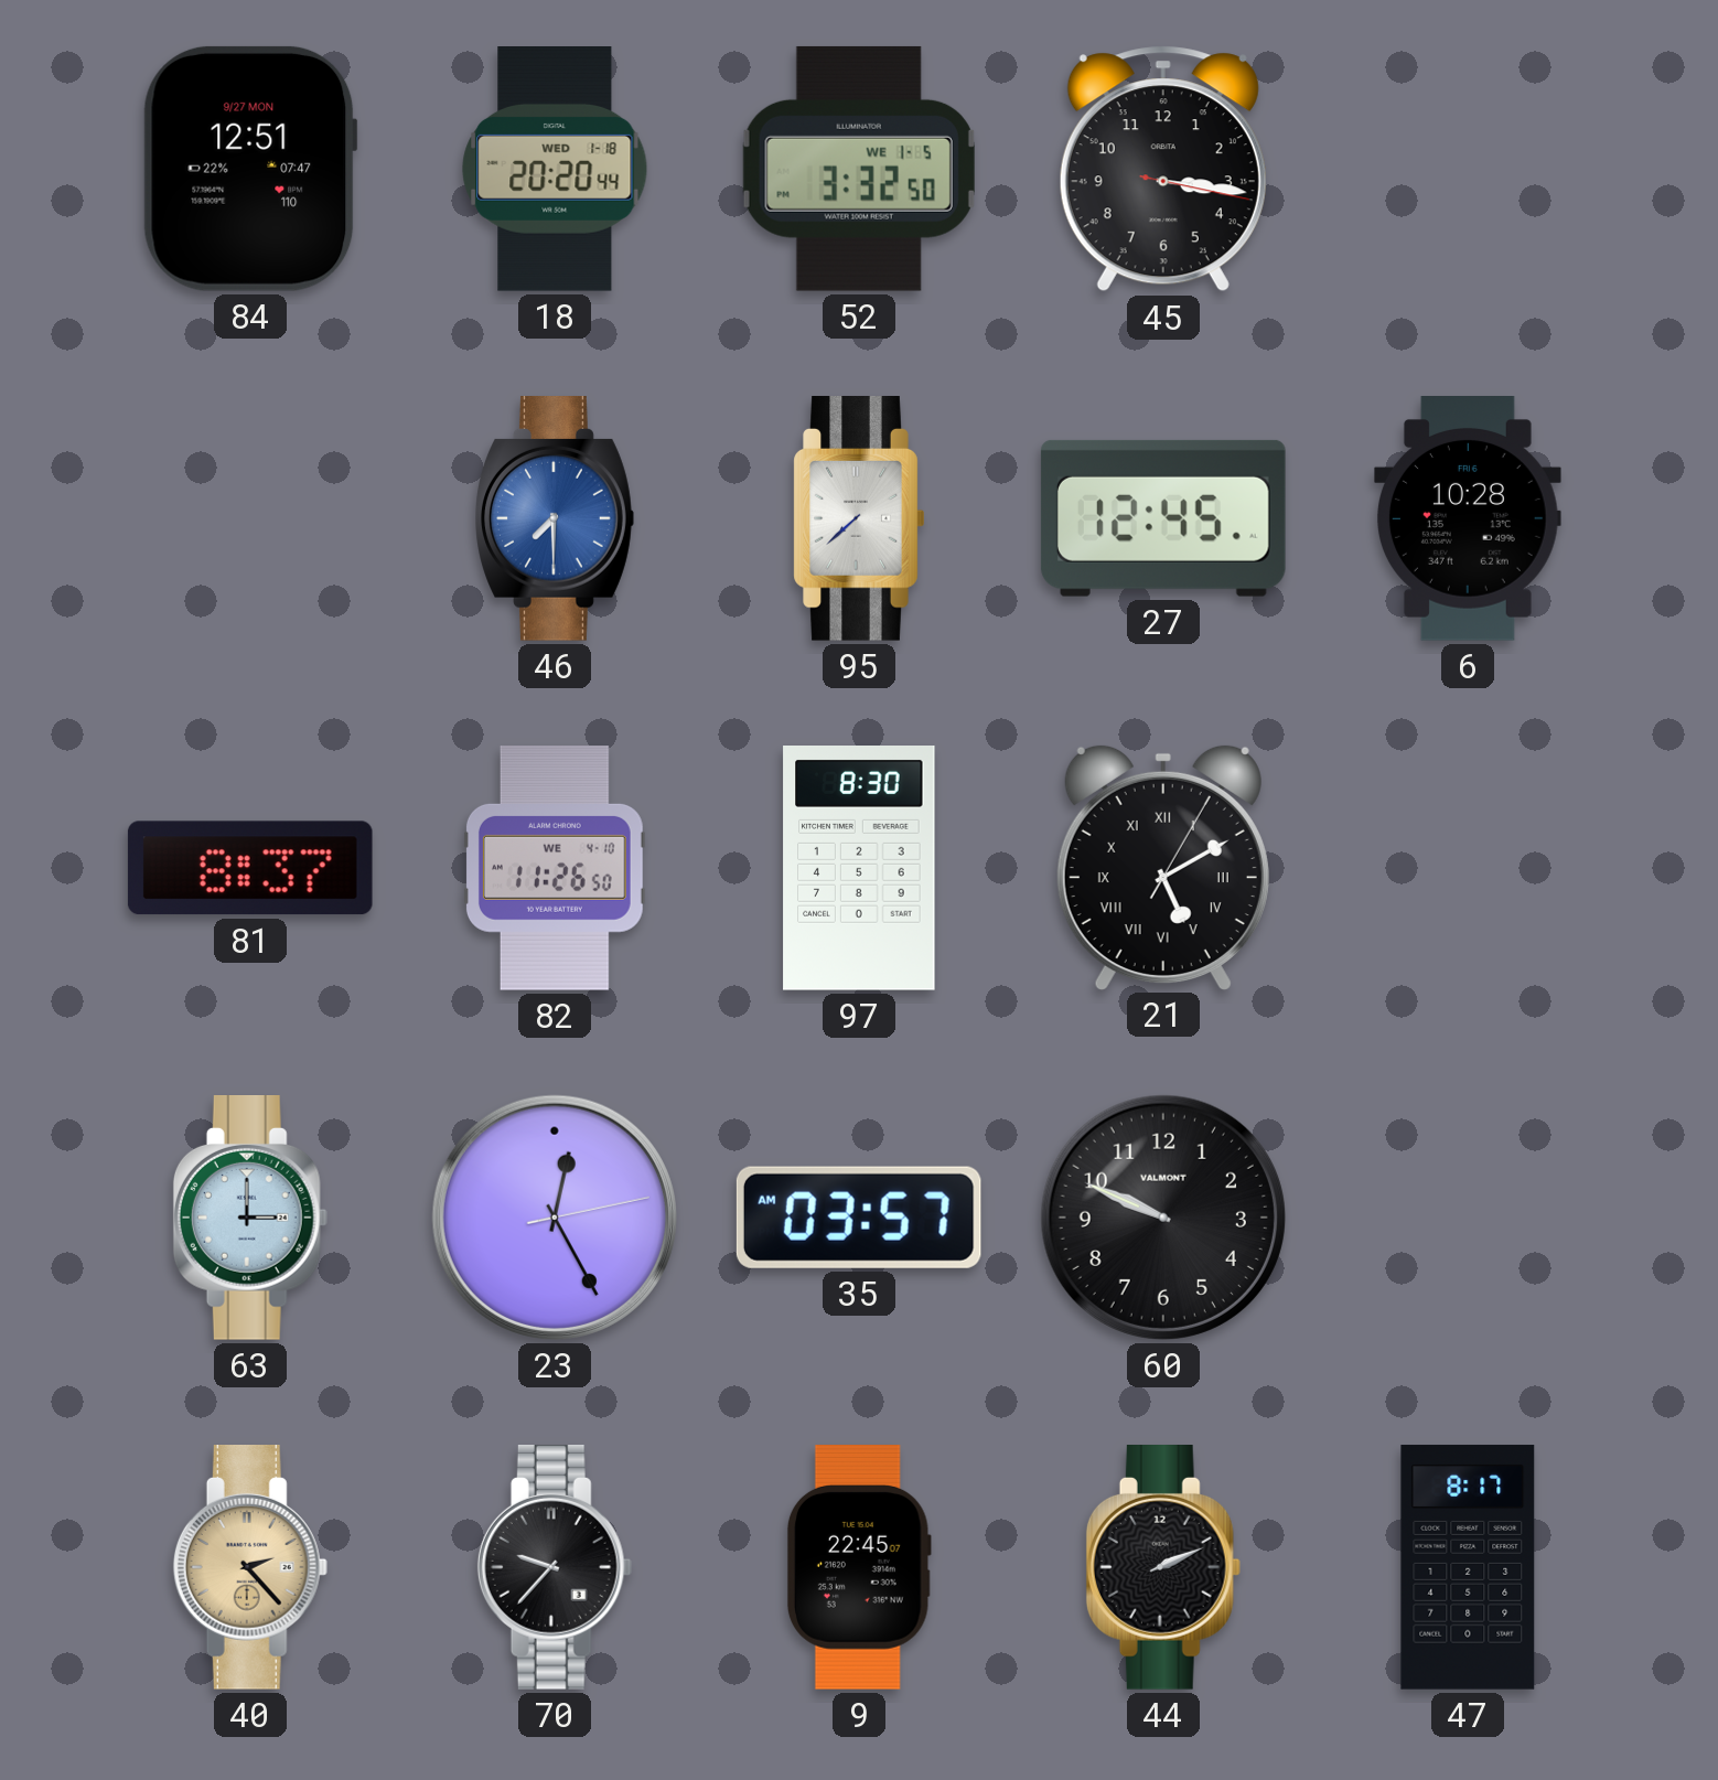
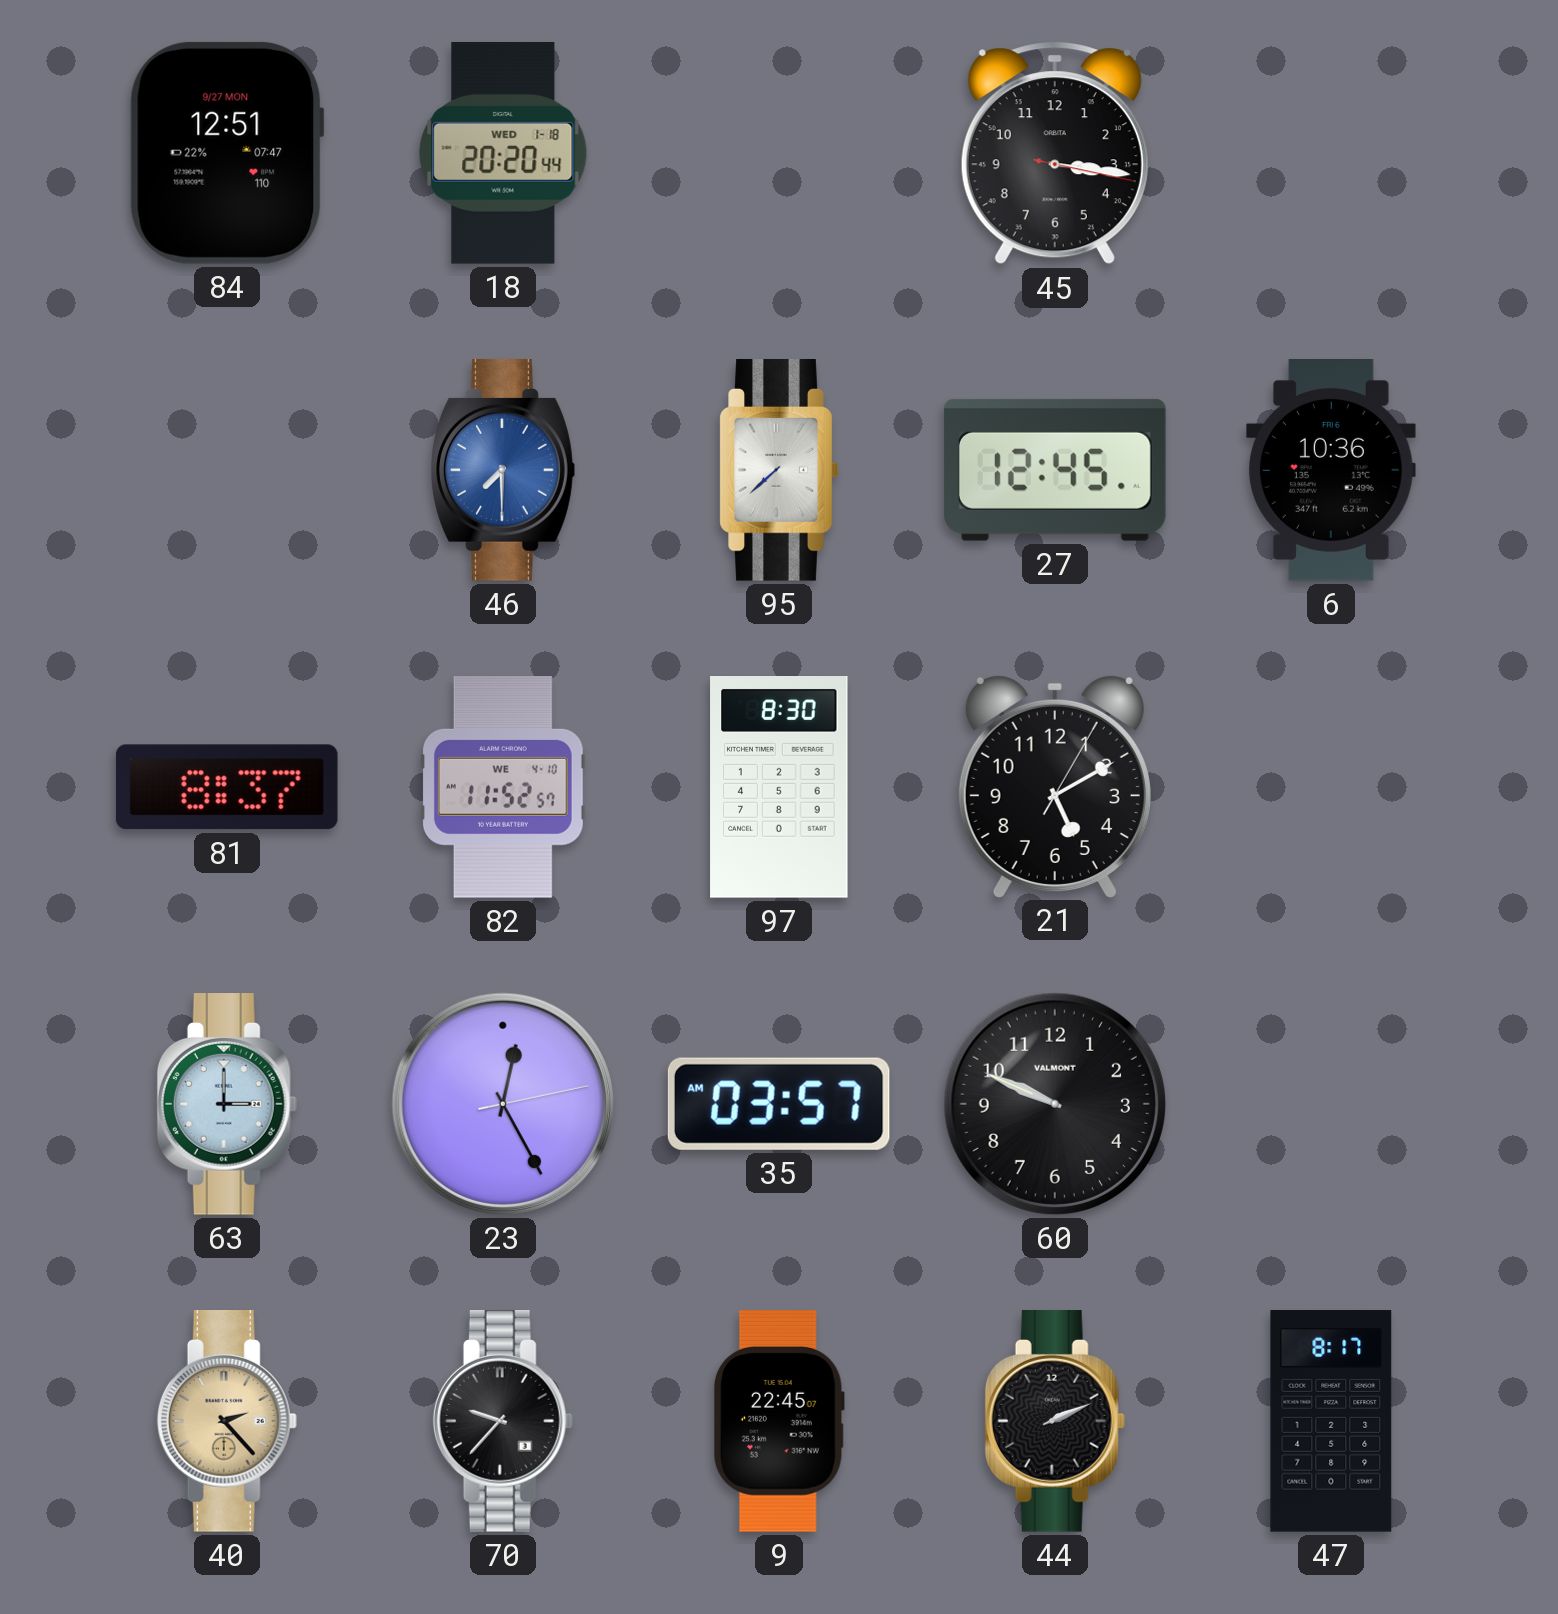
52: 3:32 -> none
6: 10:28 -> 10:36
82: 11:26 -> 11:52
21 numerals: Roman -> Arabic
